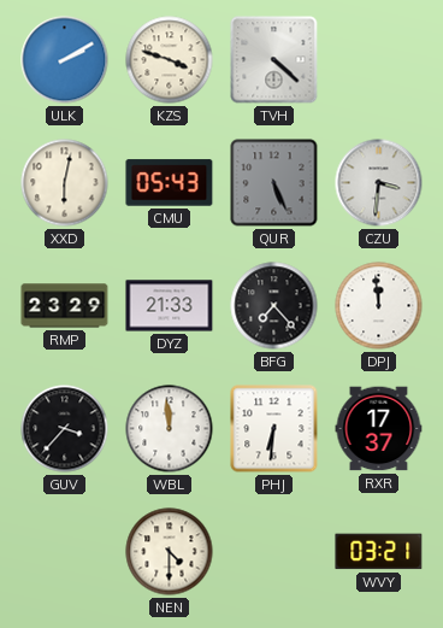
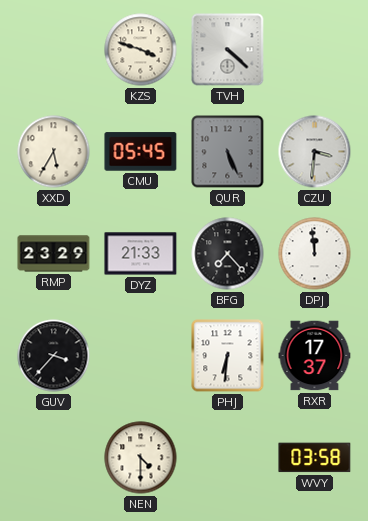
ULK: 2:10 -> none
XXD: 6:02 -> 5:35
CMU: 05:43 -> 05:45
WBL: 11:59 -> none
WVY: 03:21 -> 03:58
